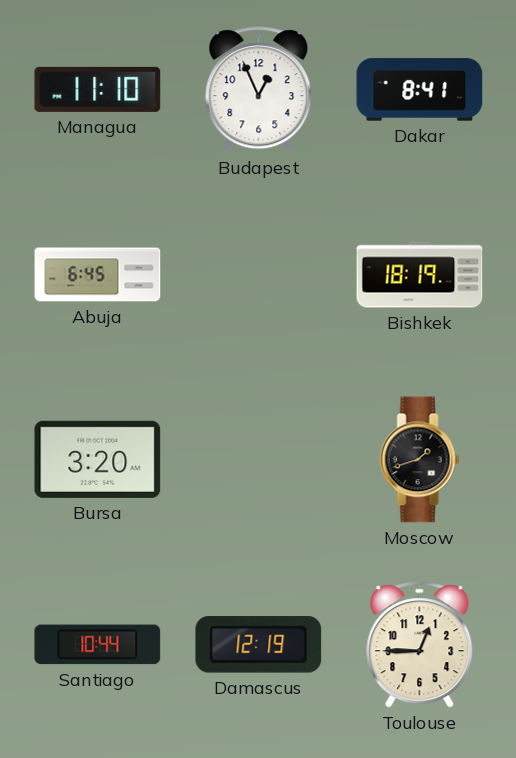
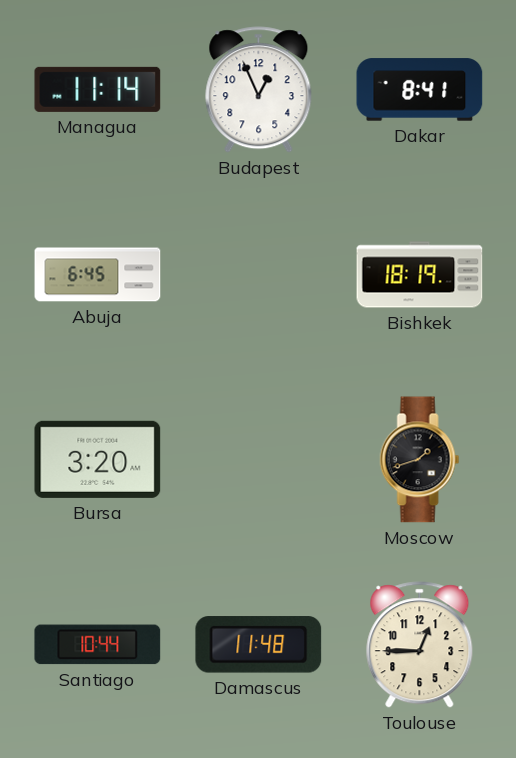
Managua: 11:10 -> 11:14
Damascus: 12:19 -> 11:48
